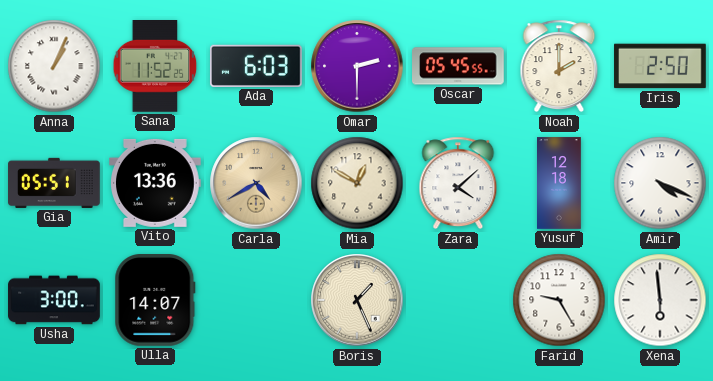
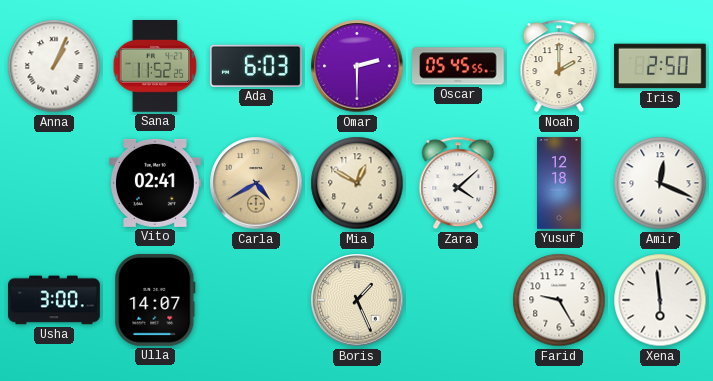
Gia: 05:51 -> none
Vito: 13:36 -> 02:41
Amir: 4:19 -> 12:19
